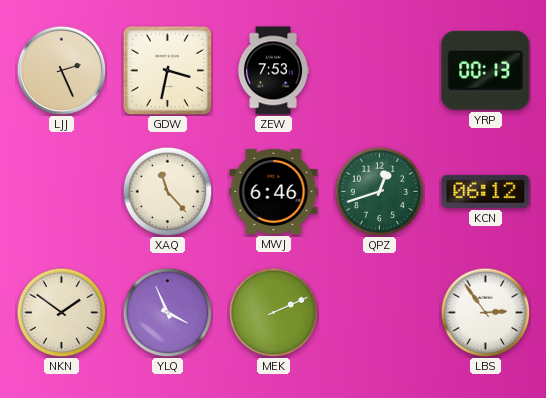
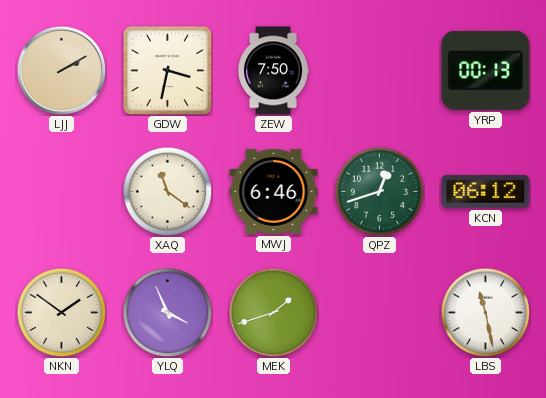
LJJ: 2:26 -> 2:10
ZEW: 7:53 -> 7:50
XAQ: 11:23 -> 11:21
MEK: 2:11 -> 1:42
LBS: 2:54 -> 11:28
